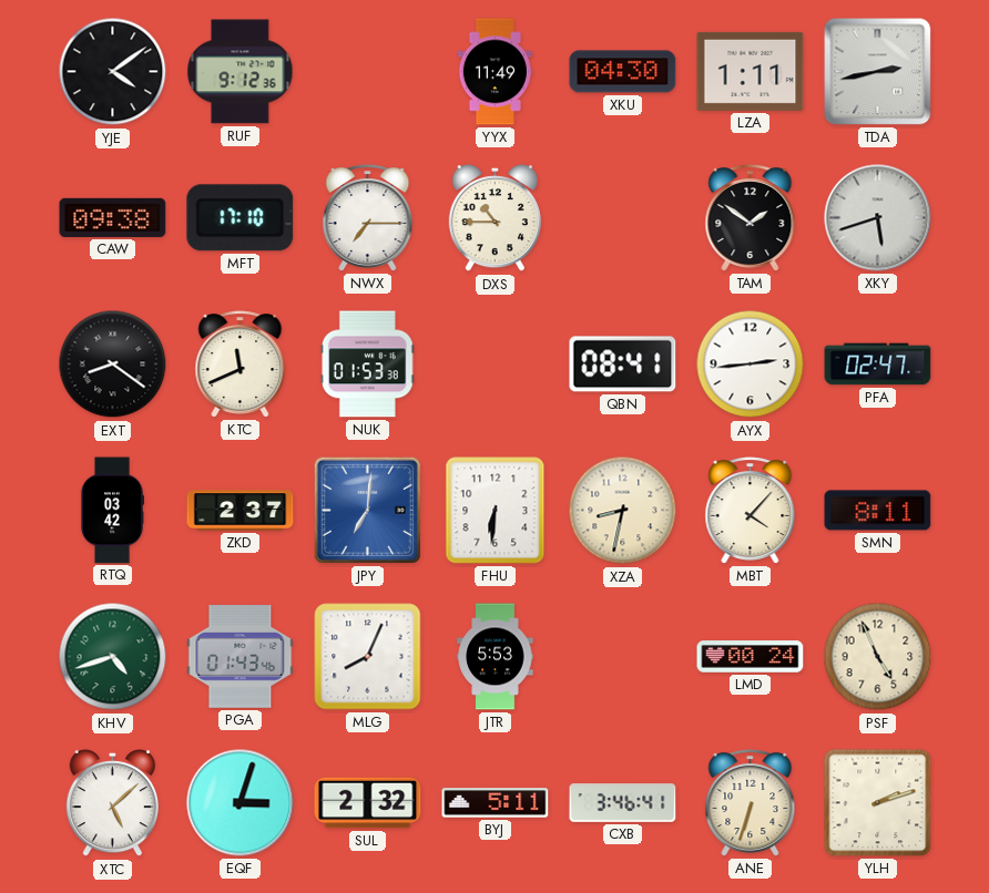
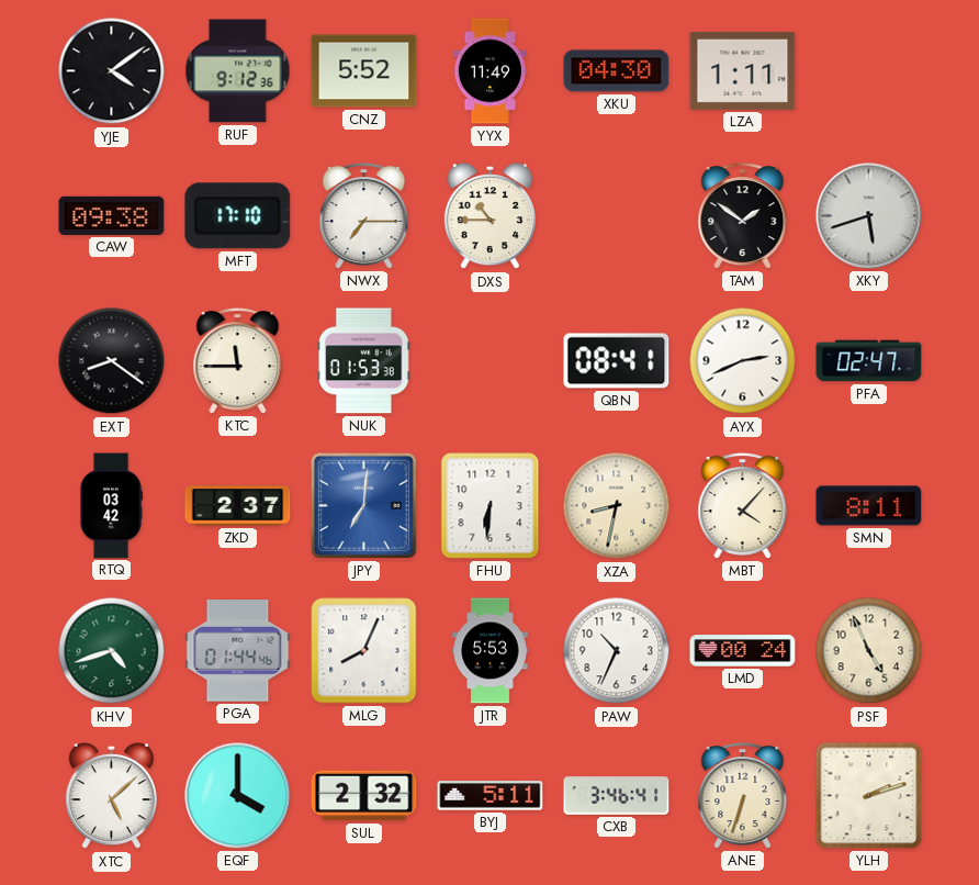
CNZ: none -> 5:52
TDA: 2:43 -> none
KTC: 11:41 -> 11:45
AYX: 2:44 -> 2:41
PGA: 01:43 -> 01:44
PAW: none -> 10:34
EQF: 3:03 -> 4:00
